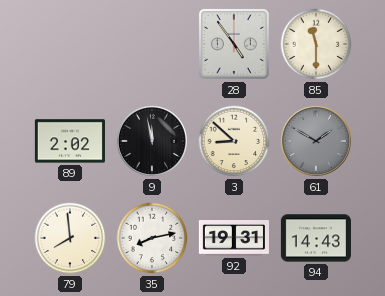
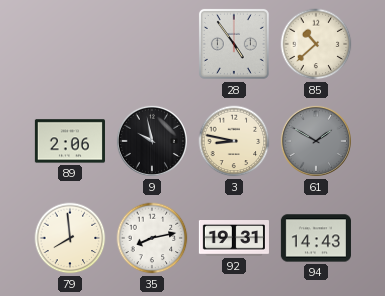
85: 11:30 -> 10:38
89: 2:02 -> 2:06
9: 11:58 -> 9:58
3: 8:52 -> 8:47
